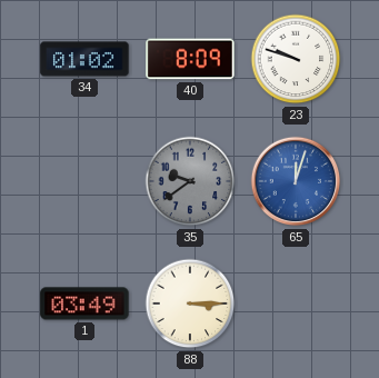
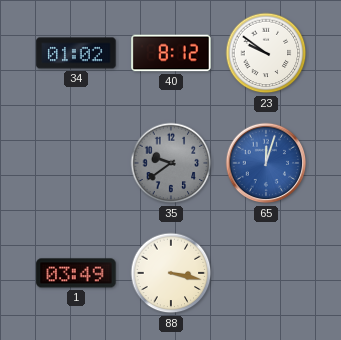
40: 8:09 -> 8:12
23: 9:48 -> 9:51
88: 3:15 -> 3:17
